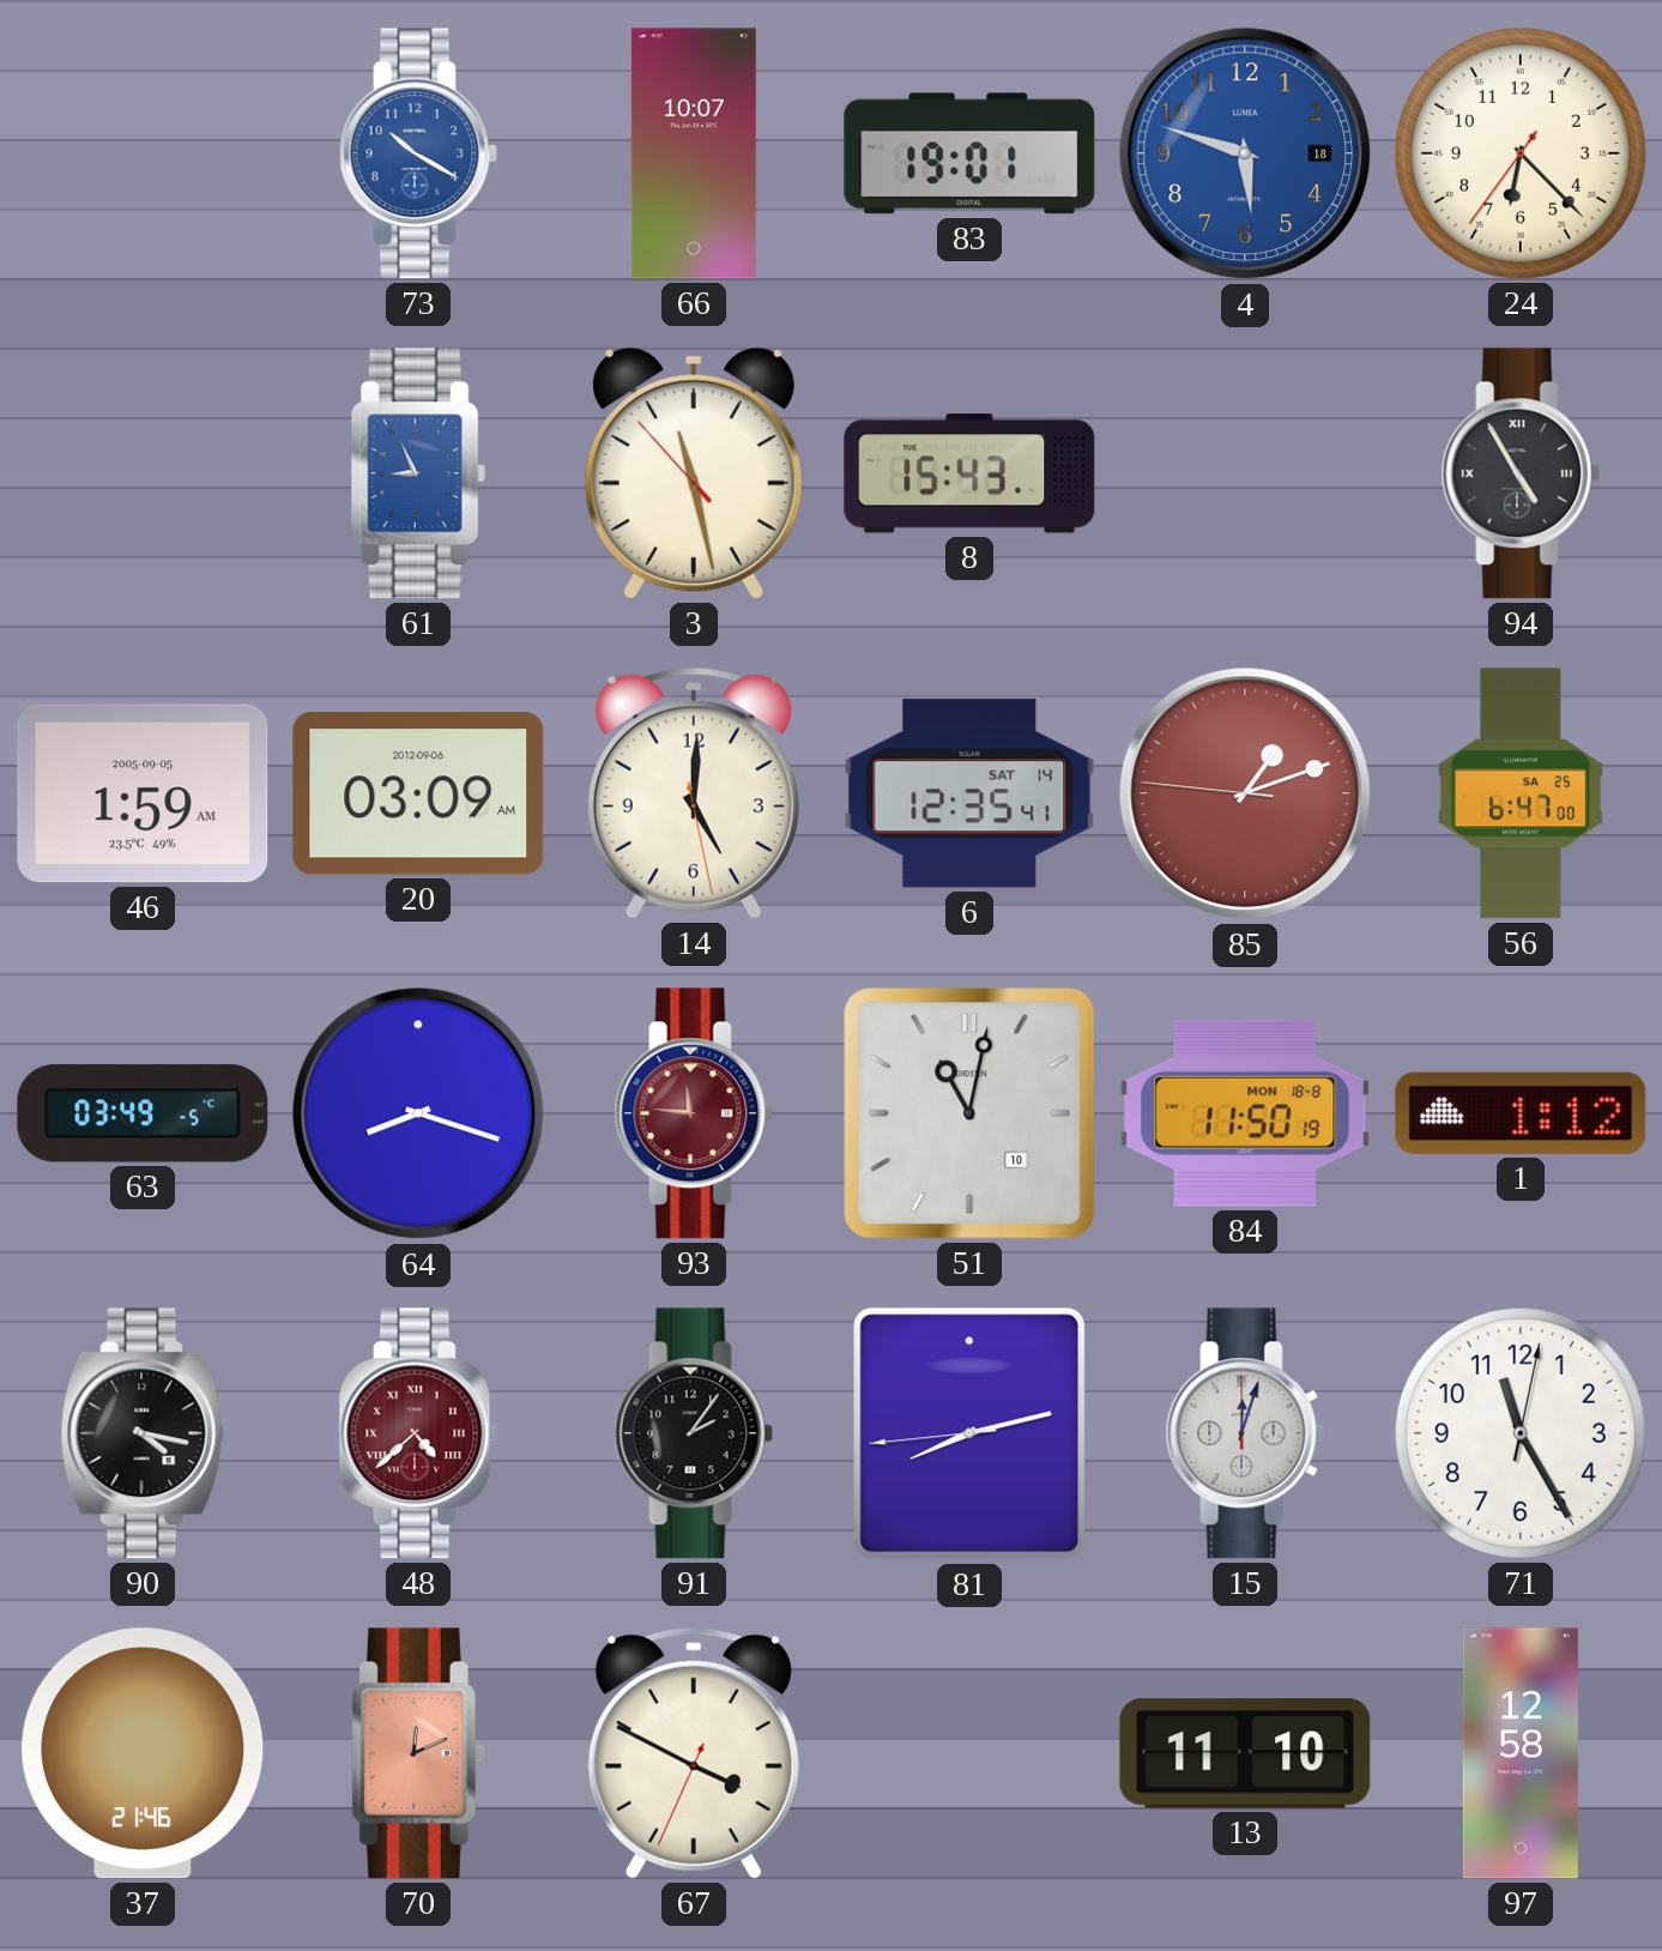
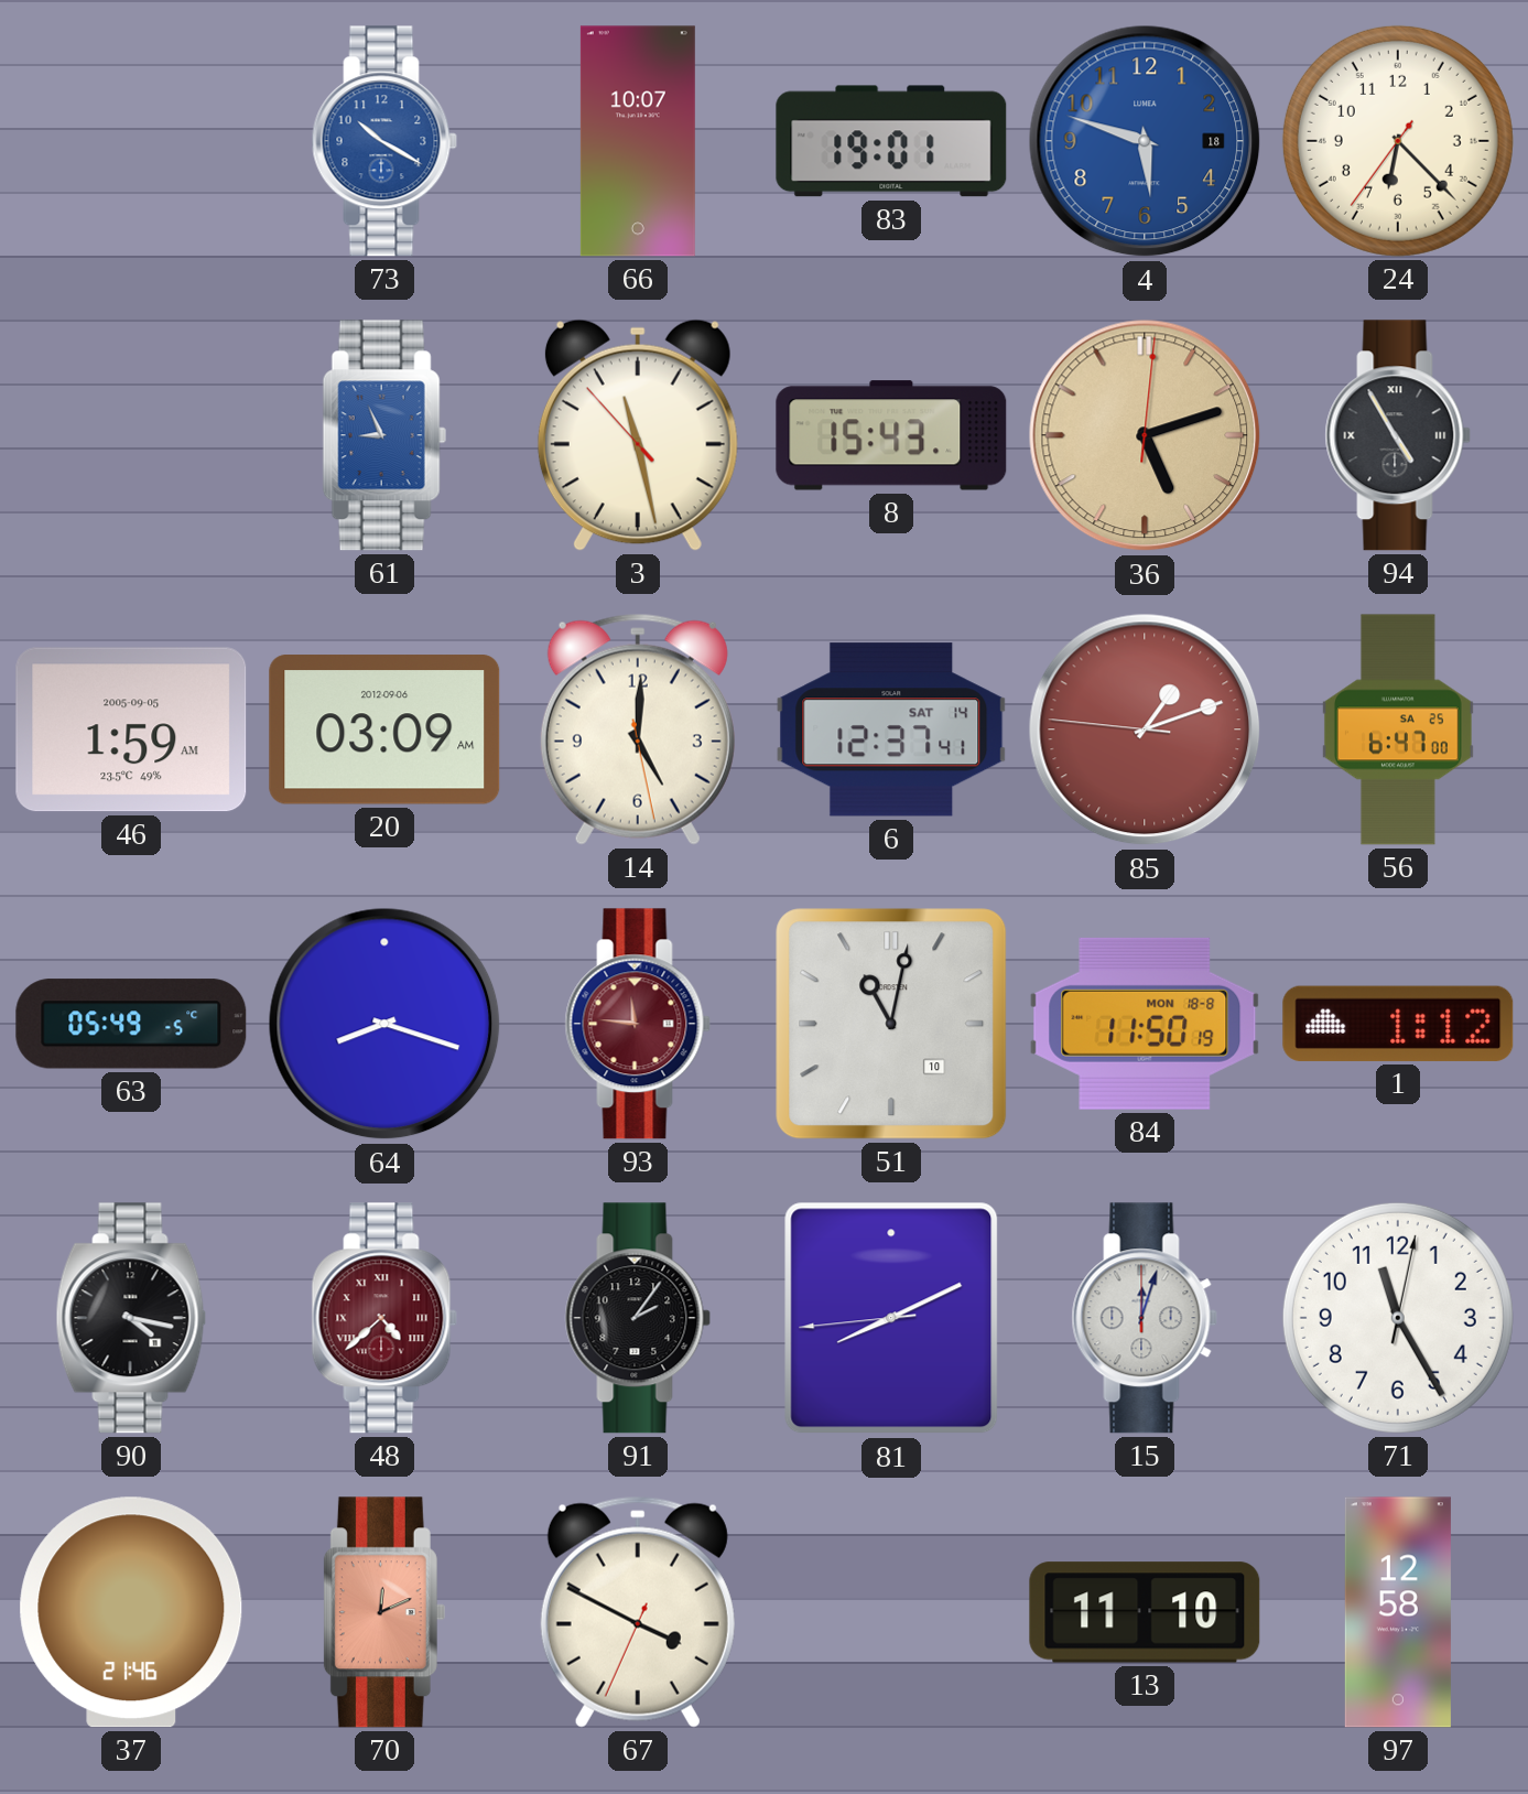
36: none -> 5:12
6: 12:35 -> 12:37
63: 03:49 -> 05:49
81: 8:12 -> 8:10
